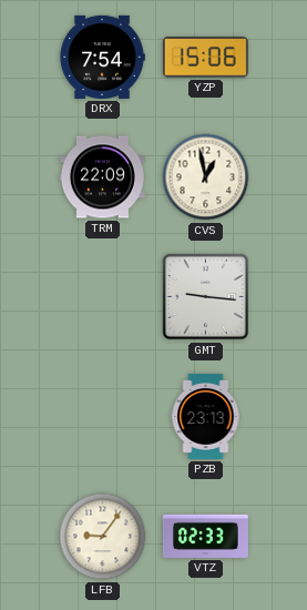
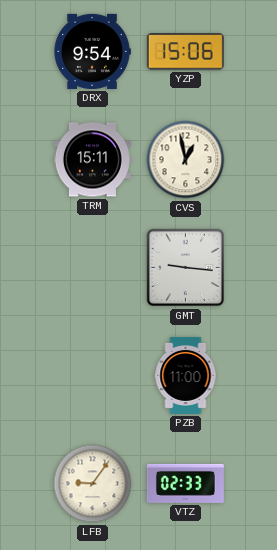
DRX: 7:54 -> 9:54
TRM: 22:09 -> 15:11
PZB: 23:13 -> 11:00
